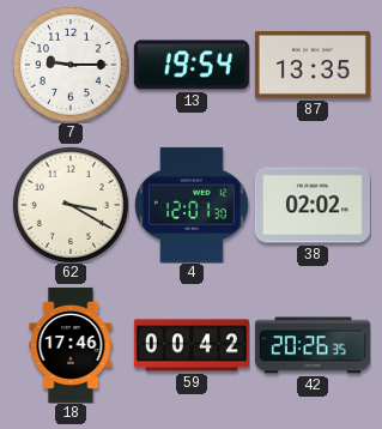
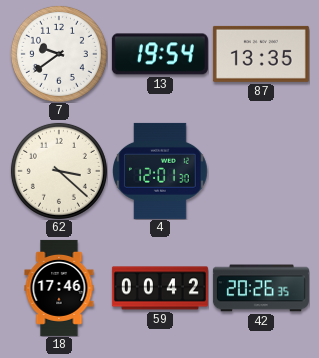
7: 9:15 -> 9:39
62: 3:20 -> 3:22
38: 02:02 -> none
